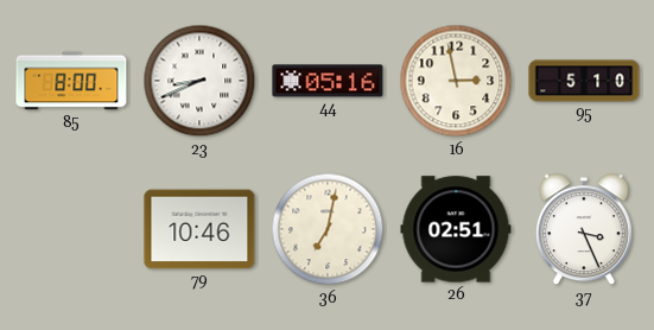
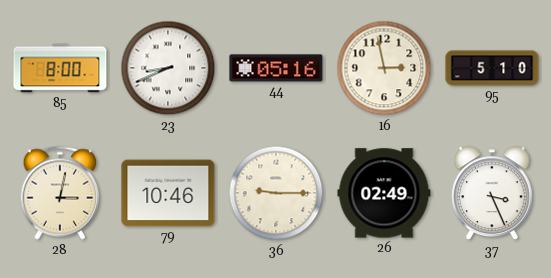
28: none -> 3:02
36: 7:02 -> 9:15
26: 02:51 -> 02:49
